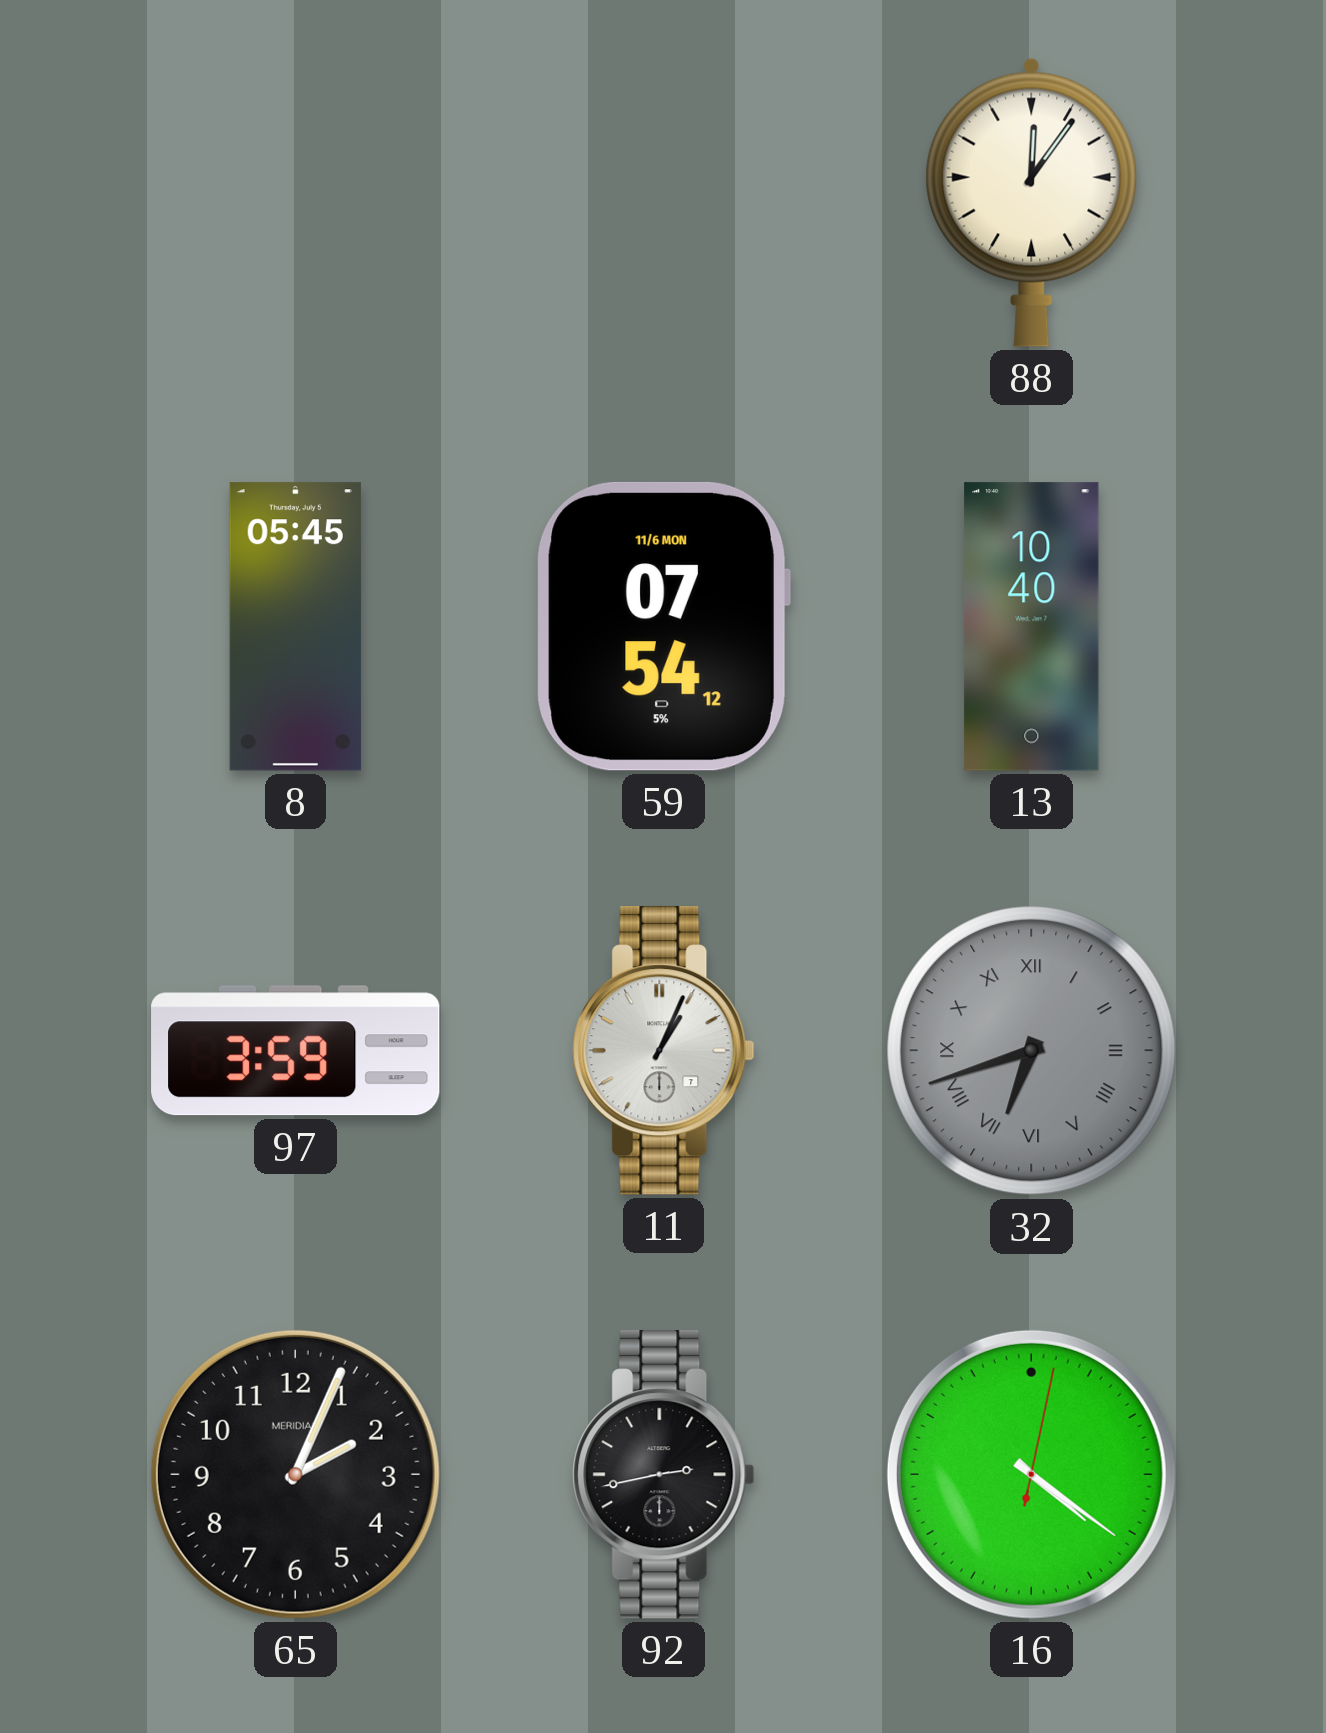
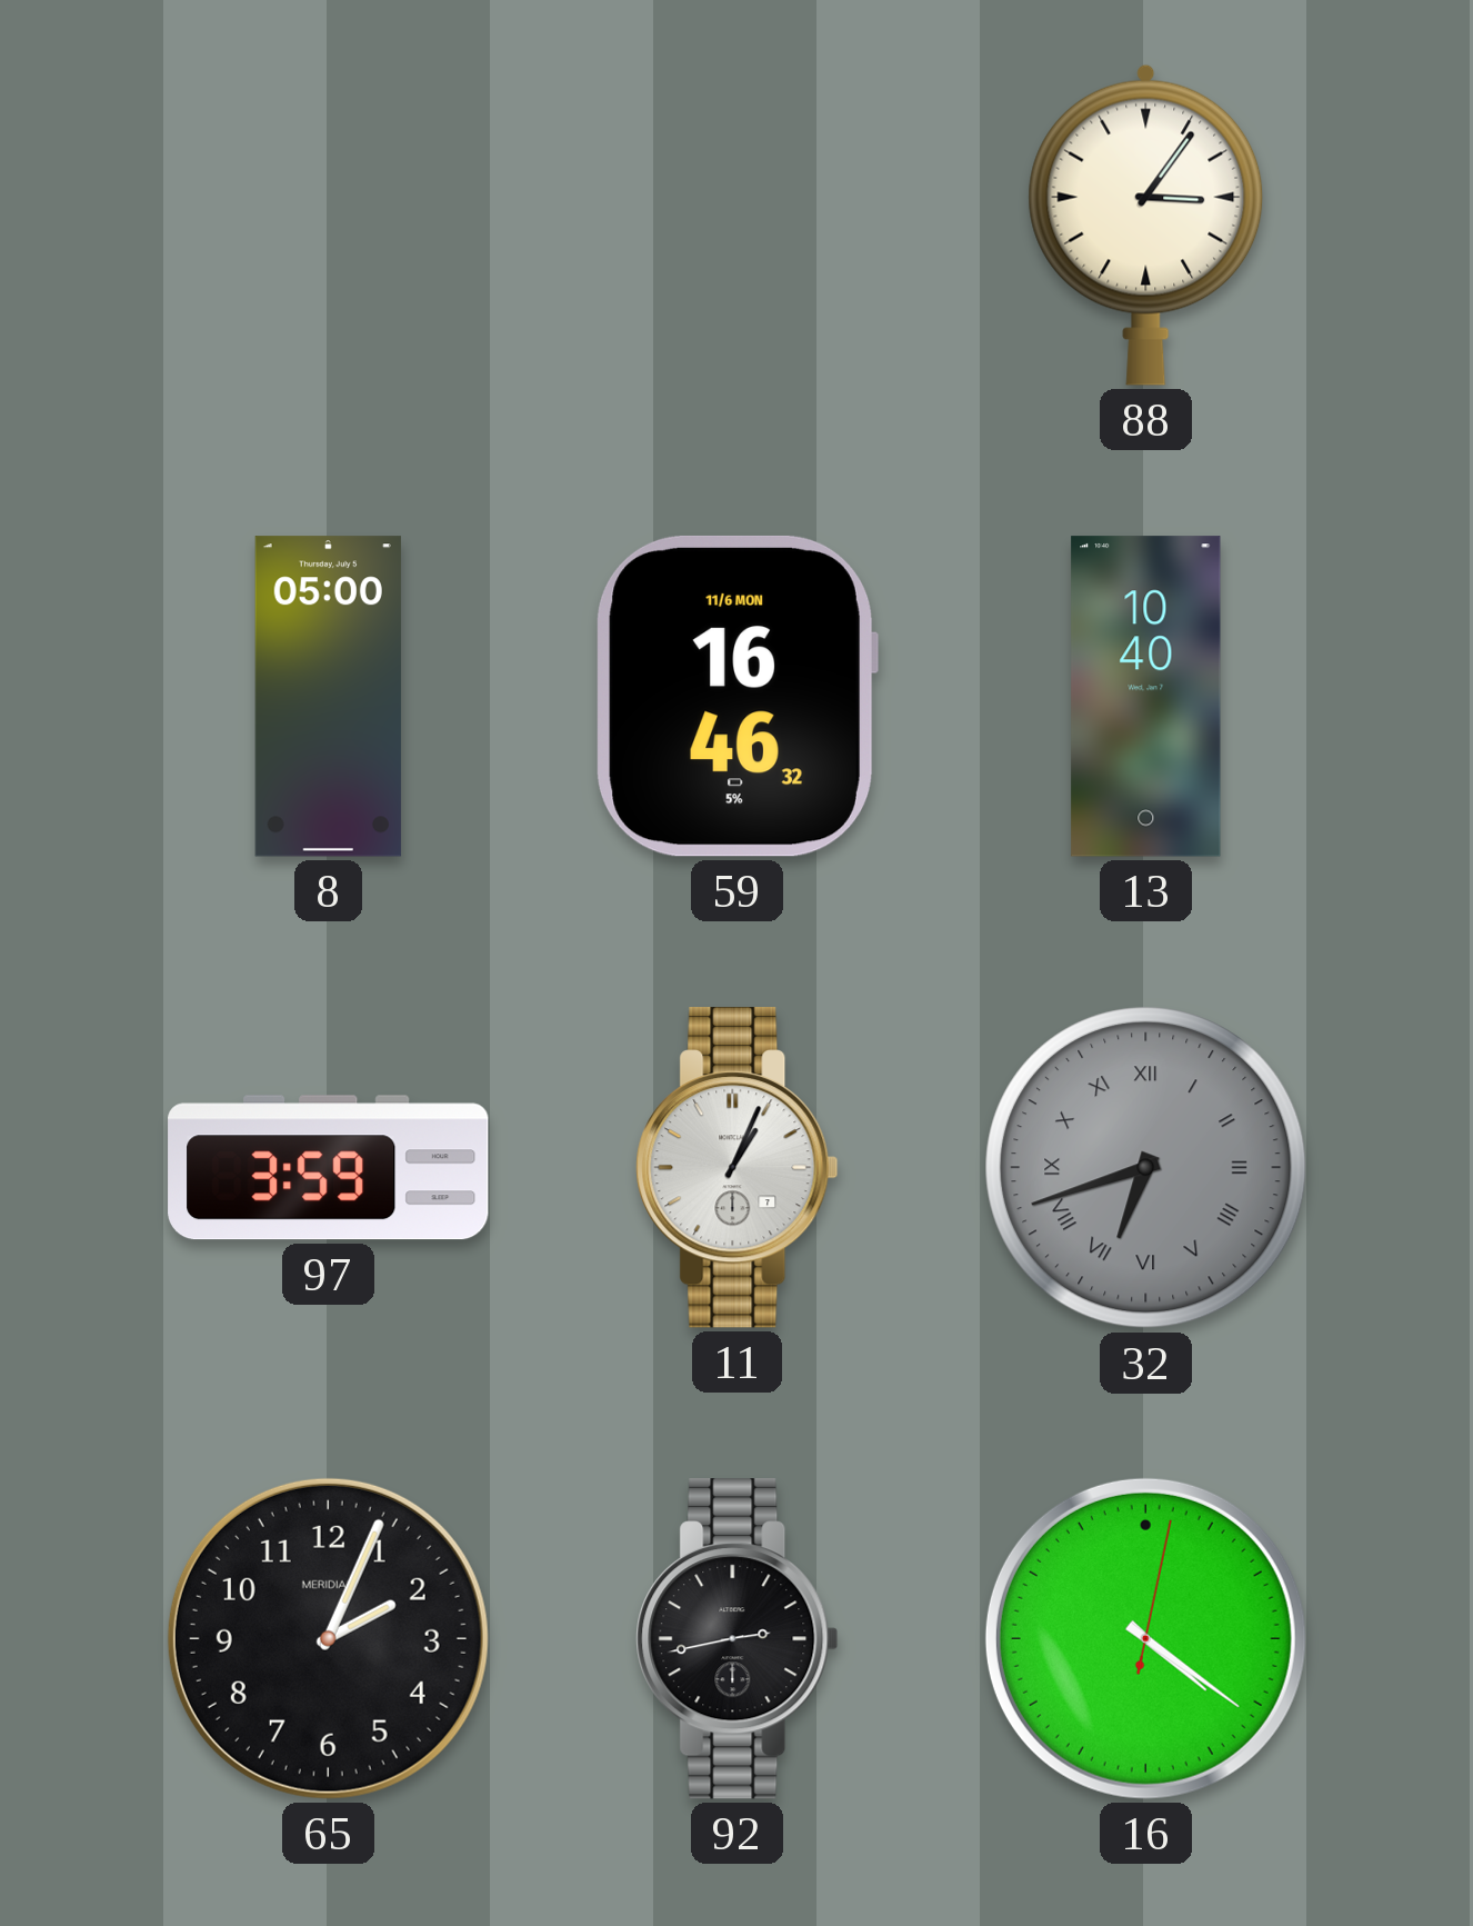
88: 12:06 -> 3:06
8: 05:45 -> 05:00
59: 07:54 -> 16:46
